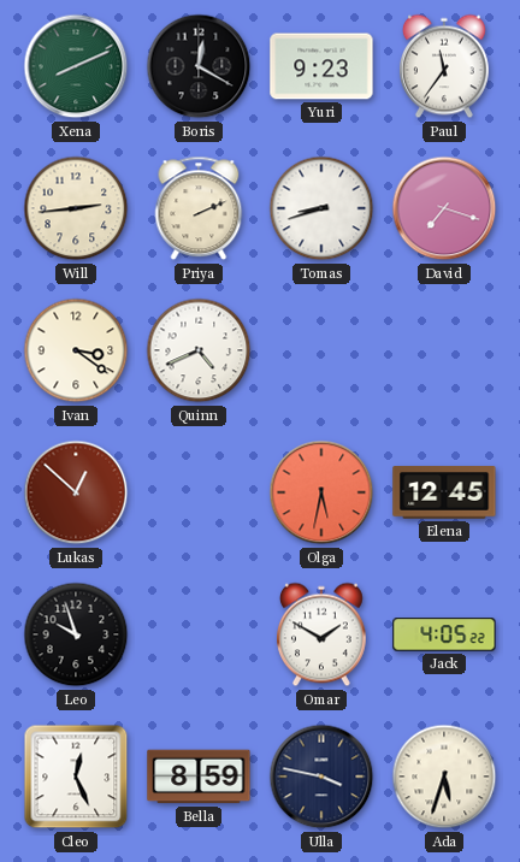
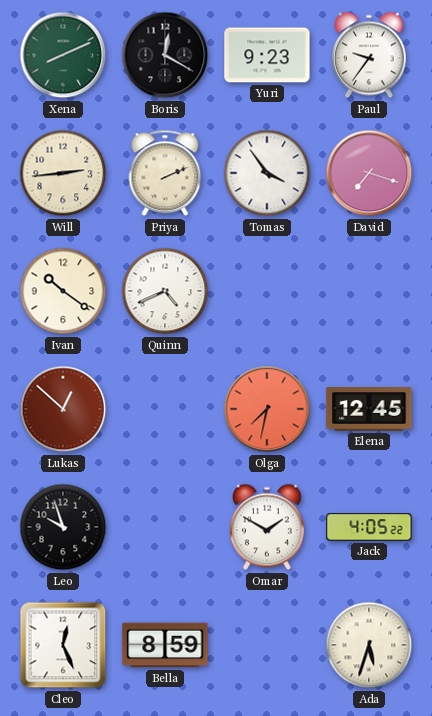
Paul: 11:36 -> 9:36
Tomas: 8:42 -> 3:54
Ivan: 3:21 -> 10:21
Olga: 5:32 -> 7:32
Ulla: 3:47 -> none
